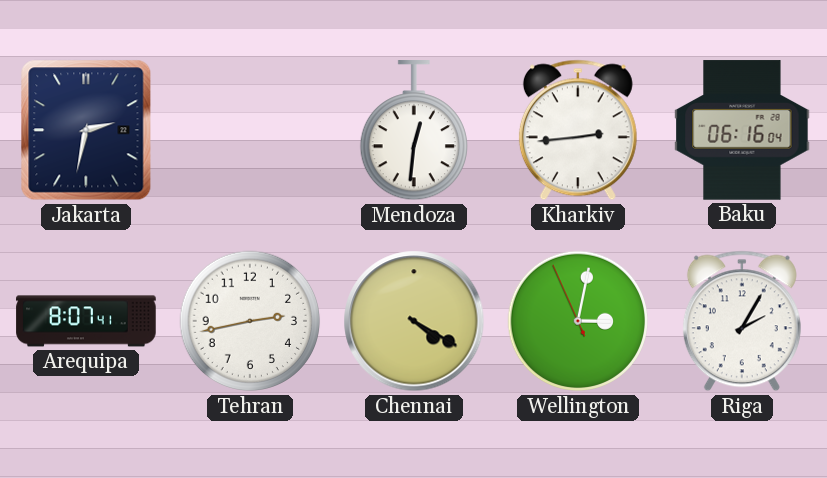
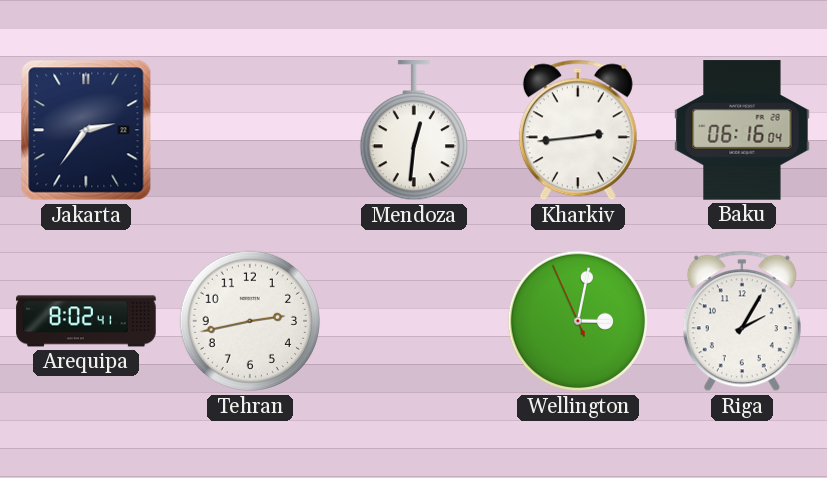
Jakarta: 2:32 -> 2:36
Arequipa: 8:07 -> 8:02
Chennai: 4:20 -> none
